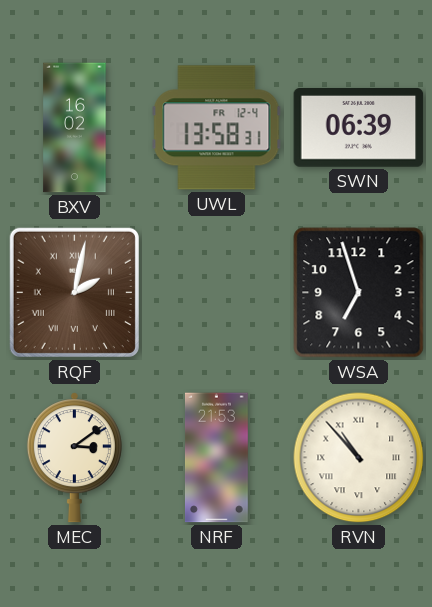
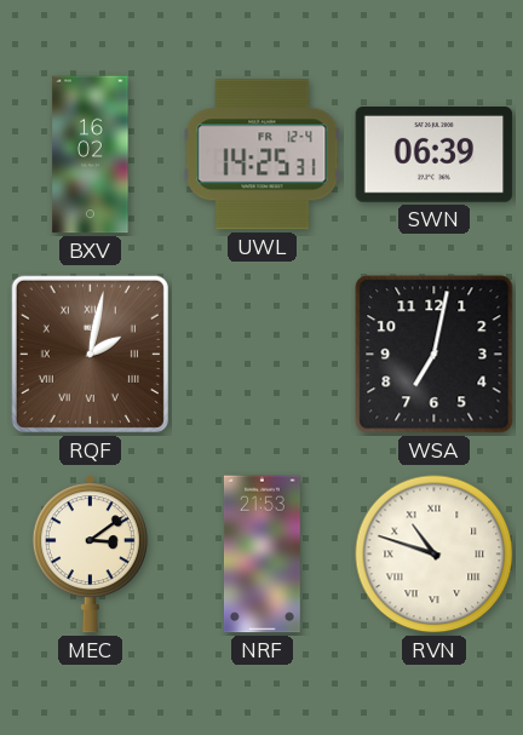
UWL: 13:58 -> 14:25
WSA: 6:57 -> 7:02
RVN: 10:53 -> 10:48
